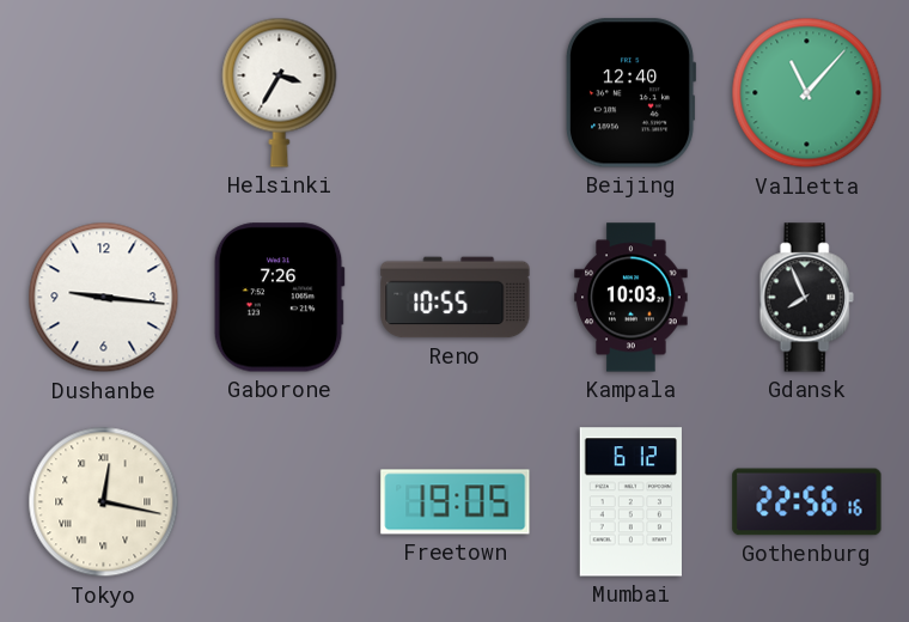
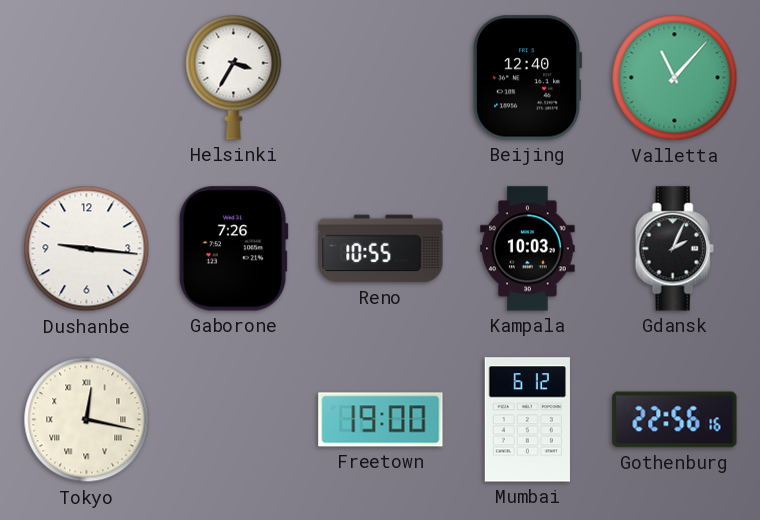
Gdansk: 7:56 -> 2:04
Freetown: 19:05 -> 19:00
